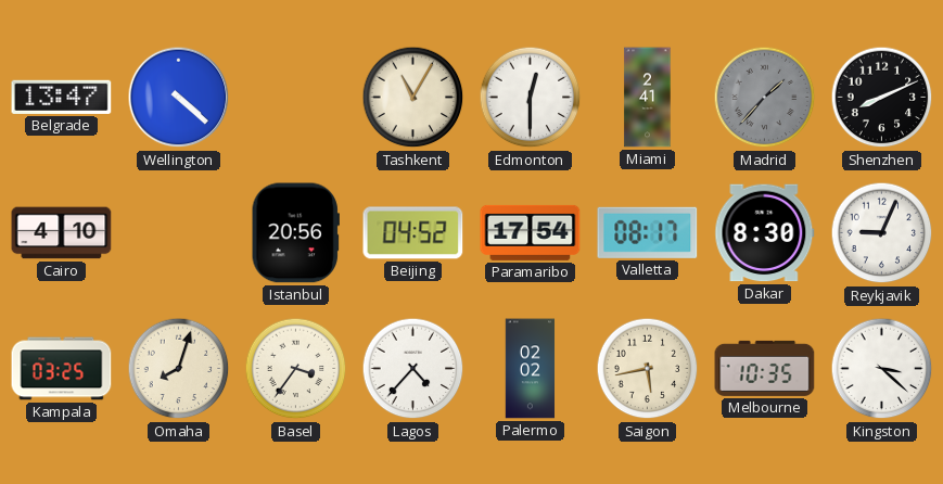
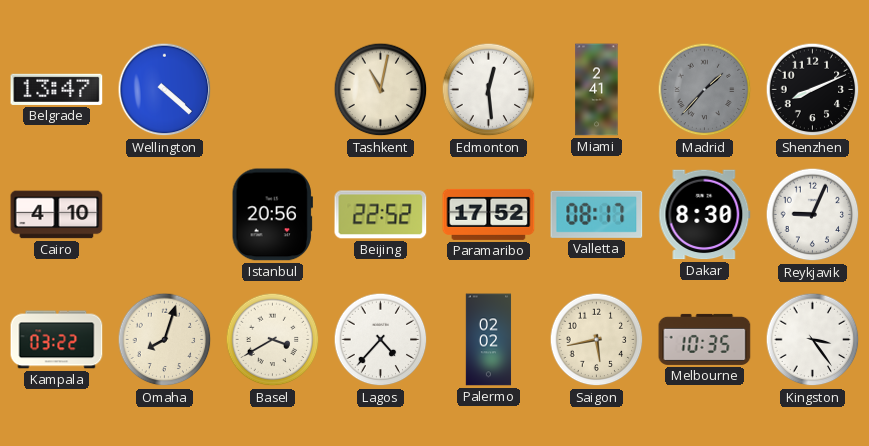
Tashkent: 11:05 -> 11:02
Edmonton: 12:30 -> 12:29
Beijing: 04:52 -> 22:52
Paramaribo: 17:54 -> 17:52
Kampala: 03:25 -> 03:22
Basel: 3:36 -> 3:40
Kingston: 3:22 -> 3:24
